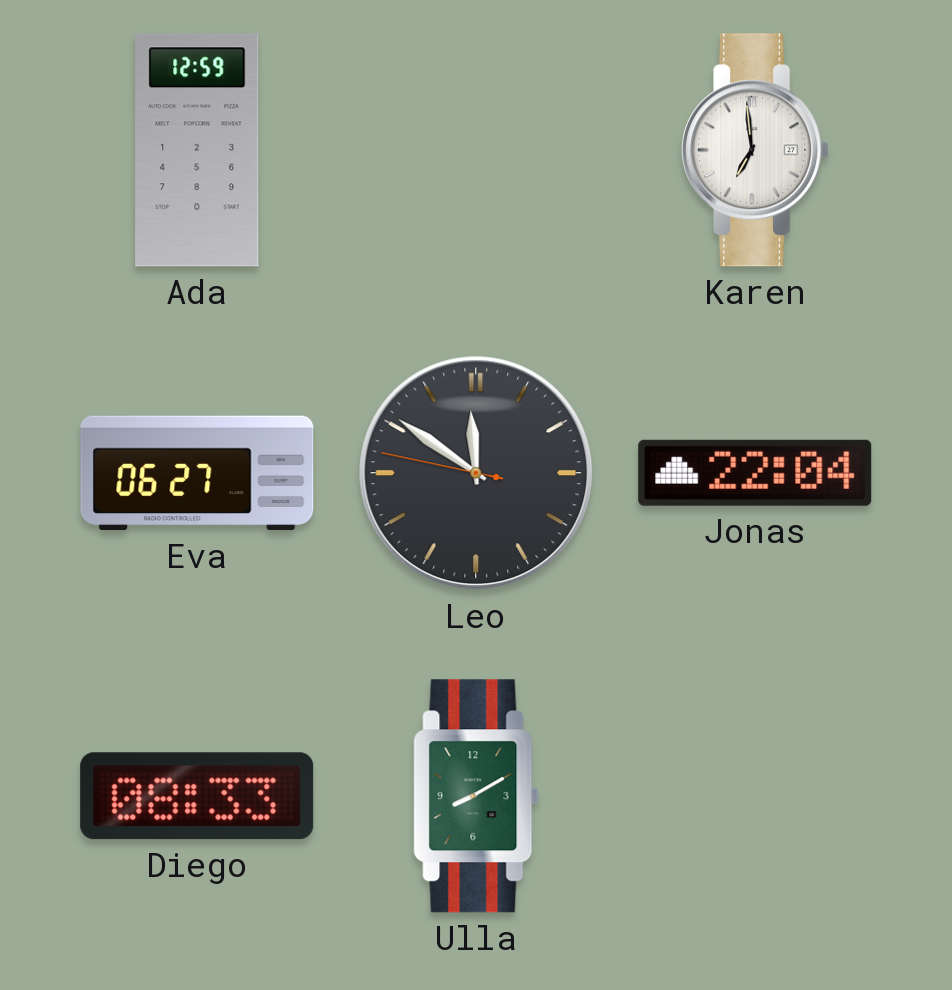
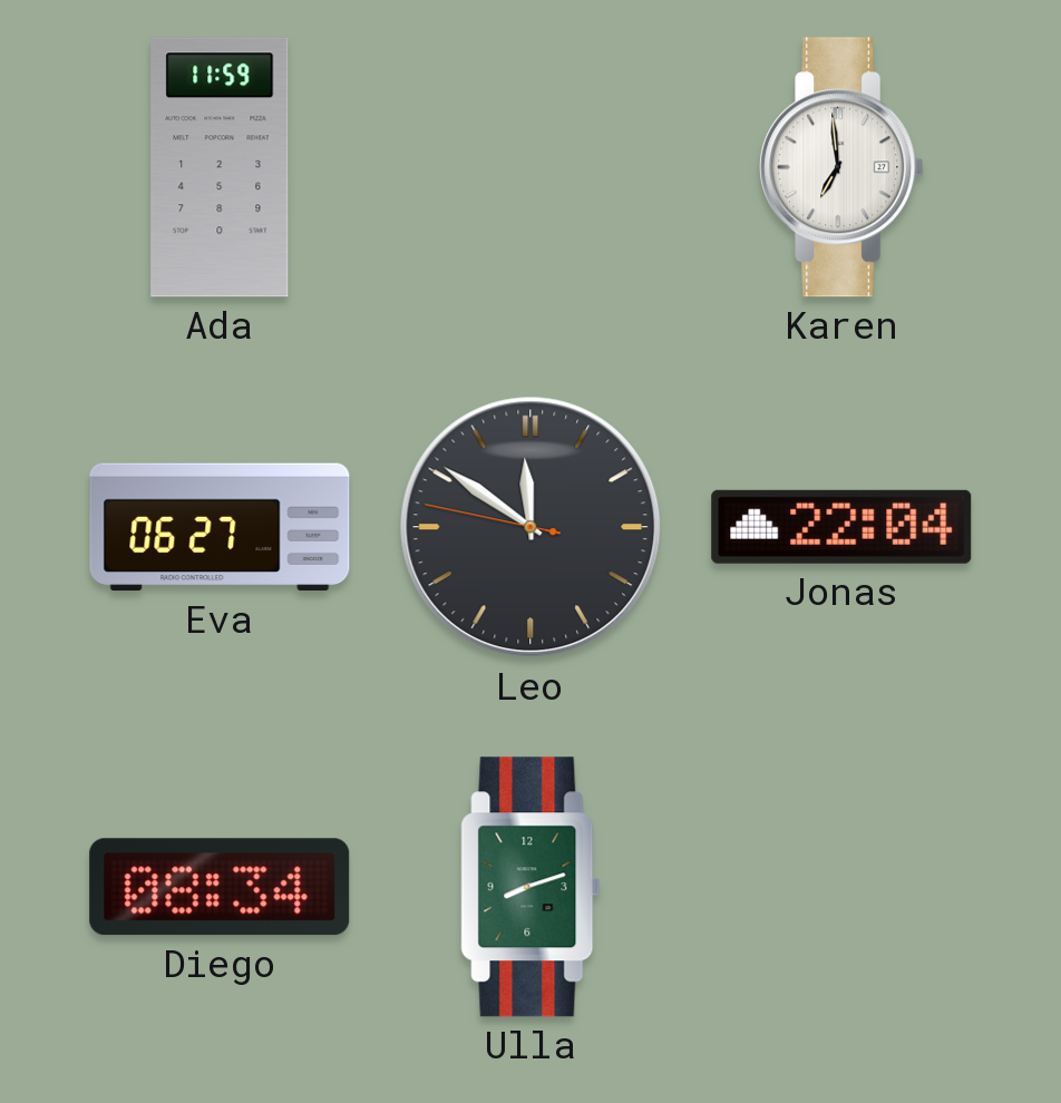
Ada: 12:59 -> 11:59
Diego: 08:33 -> 08:34
Ulla: 8:10 -> 8:12
